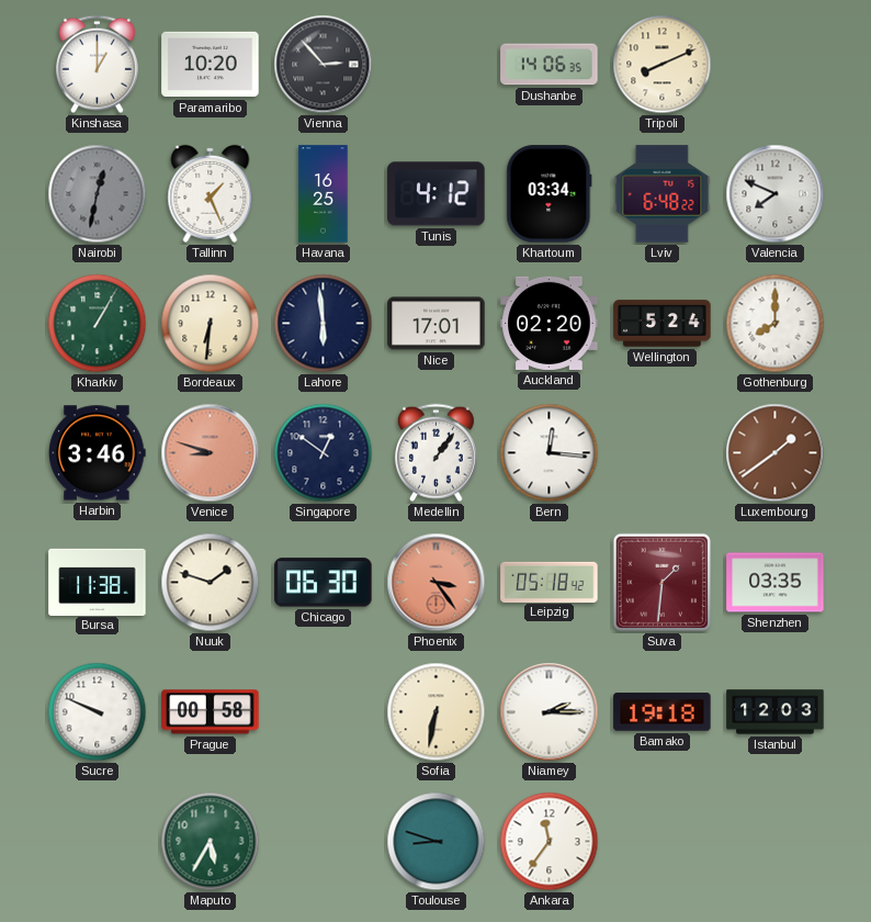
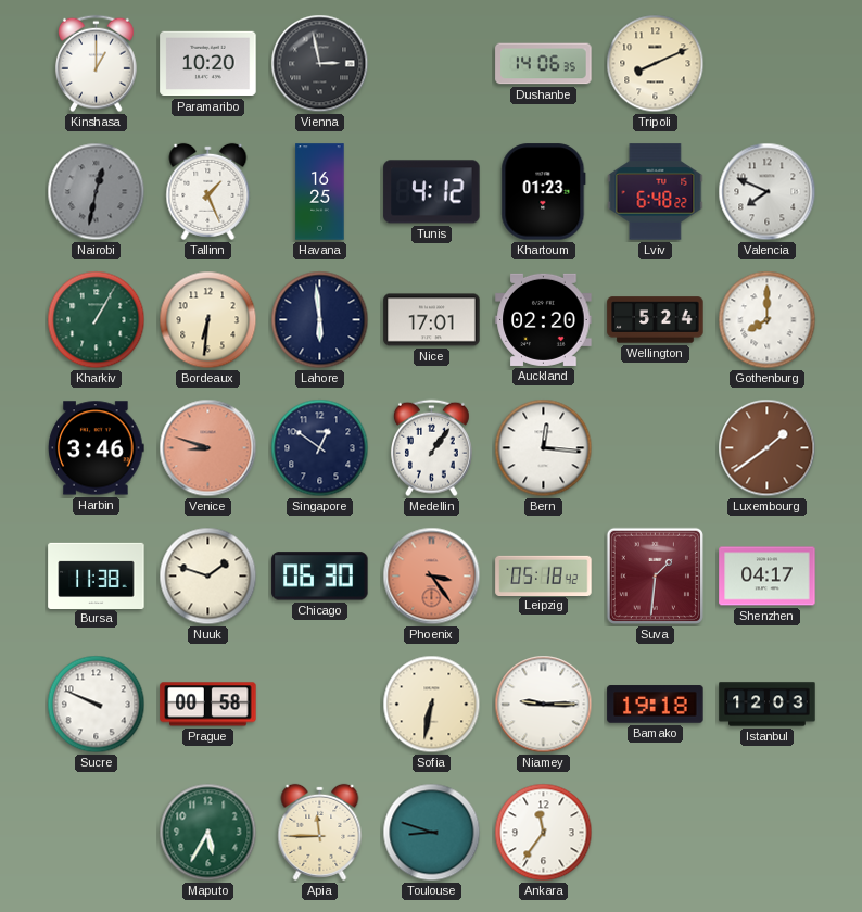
Vienna: 2:53 -> 2:58
Khartoum: 03:34 -> 01:23
Shenzhen: 03:35 -> 04:17
Niamey: 2:15 -> 9:15
Apia: none -> 11:45
